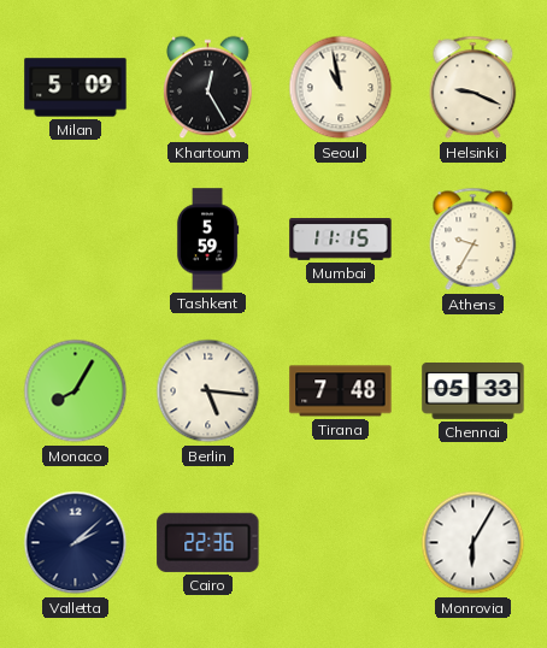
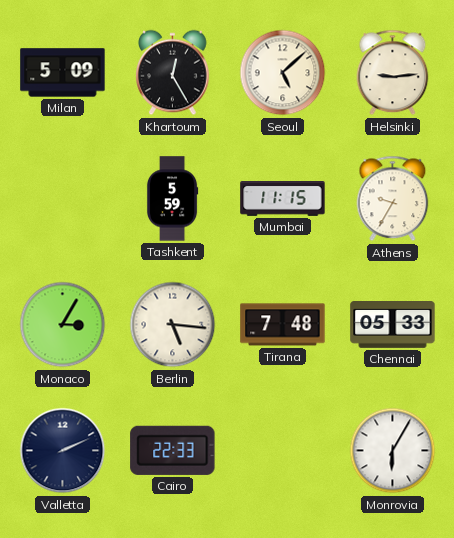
Seoul: 10:58 -> 5:08
Helsinki: 9:19 -> 9:14
Monaco: 8:05 -> 3:05
Valletta: 2:08 -> 2:11
Cairo: 22:36 -> 22:33
